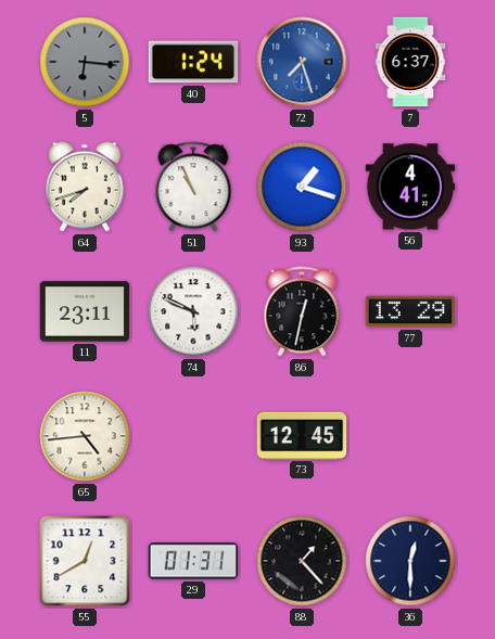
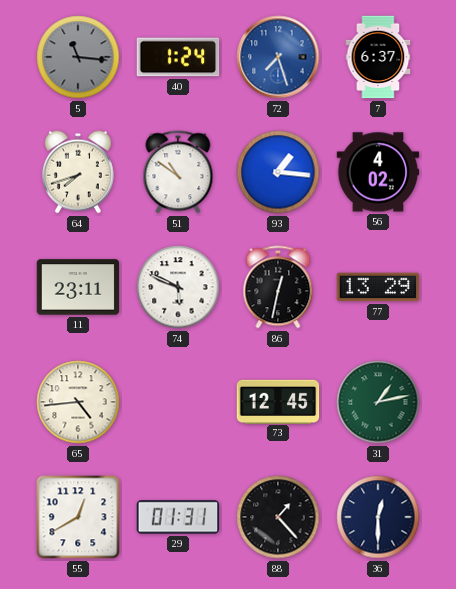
5: 6:16 -> 11:16
51: 10:56 -> 10:51
93: 1:18 -> 1:16
56: 4:41 -> 4:02
31: none -> 1:13
